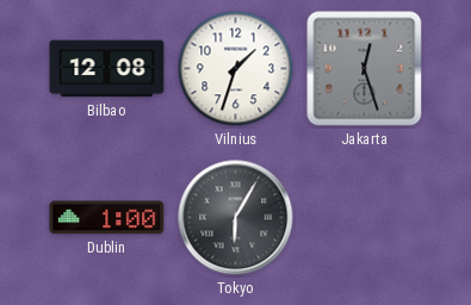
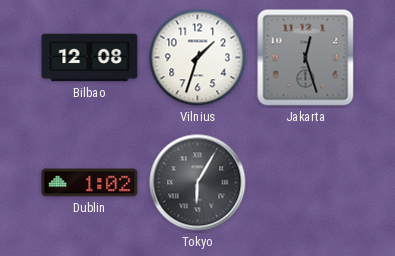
Dublin: 1:00 -> 1:02
